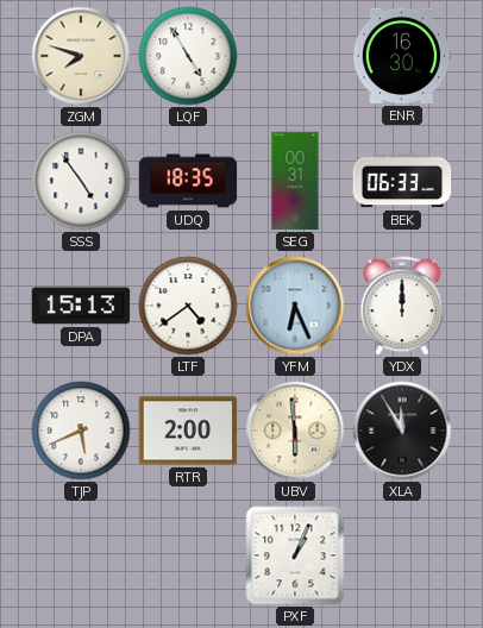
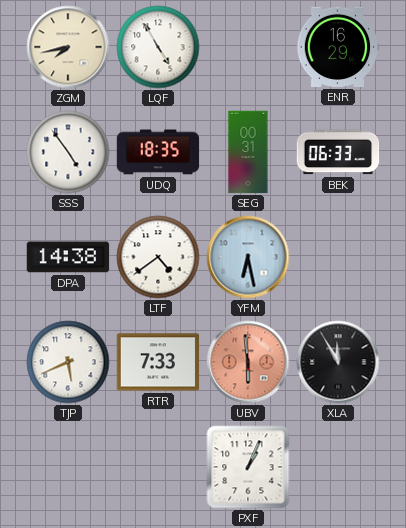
ZGM: 7:48 -> 7:43
ENR: 16:30 -> 16:29
DPA: 15:13 -> 14:38
YFM: 6:26 -> 6:28
YDX: 12:00 -> none
RTR: 2:00 -> 7:33
UBV dial: cream -> salmon
